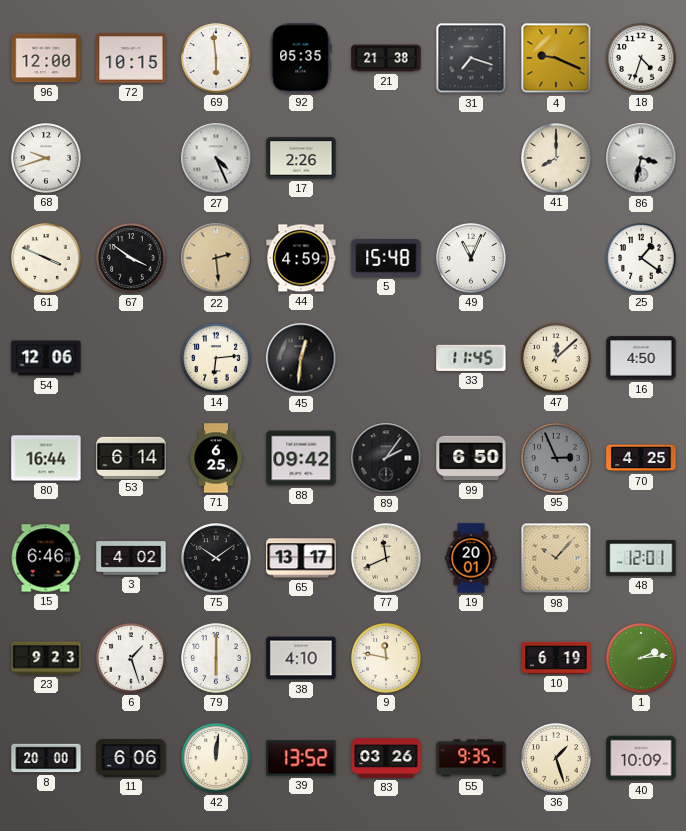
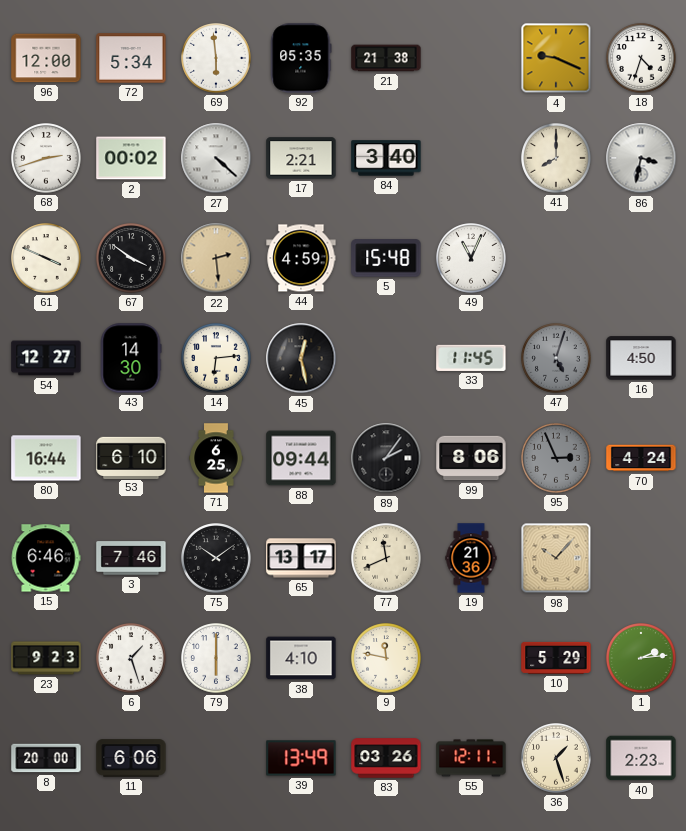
72: 10:15 -> 5:34
31: 7:18 -> none
68: 9:42 -> 2:42
2: none -> 00:02
27: 4:26 -> 4:22
17: 2:26 -> 2:21
84: none -> 3:40
25: 1:21 -> none
54: 12:06 -> 12:27
43: none -> 14:30
45: 12:31 -> 12:28
47: 12:08 -> 5:03
47 dial: cream -> grey
53: 6:14 -> 6:10
88: 09:42 -> 09:44
99: 6:50 -> 8:06
70: 4:25 -> 4:24
3: 4:02 -> 7:46
19: 20:01 -> 21:36
48: 12:01 -> none
10: 6:19 -> 5:29
42: 12:01 -> none
39: 13:52 -> 13:49
55: 9:35 -> 12:11
40: 10:09 -> 2:23
